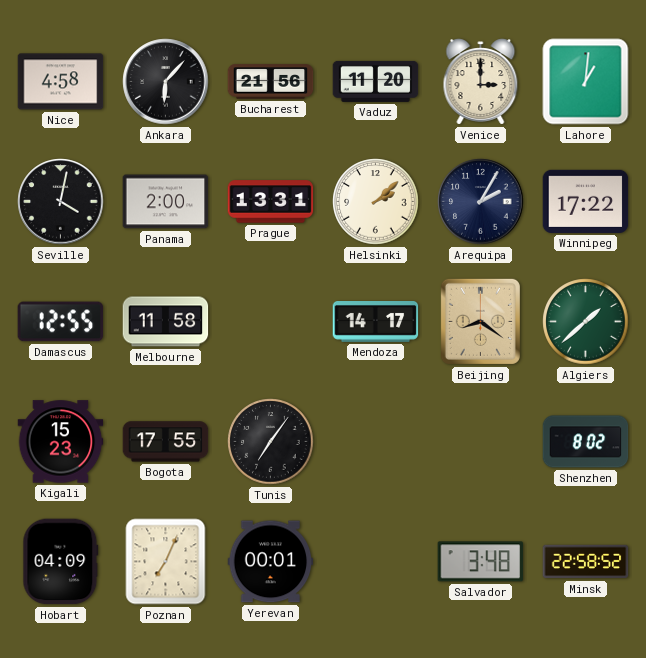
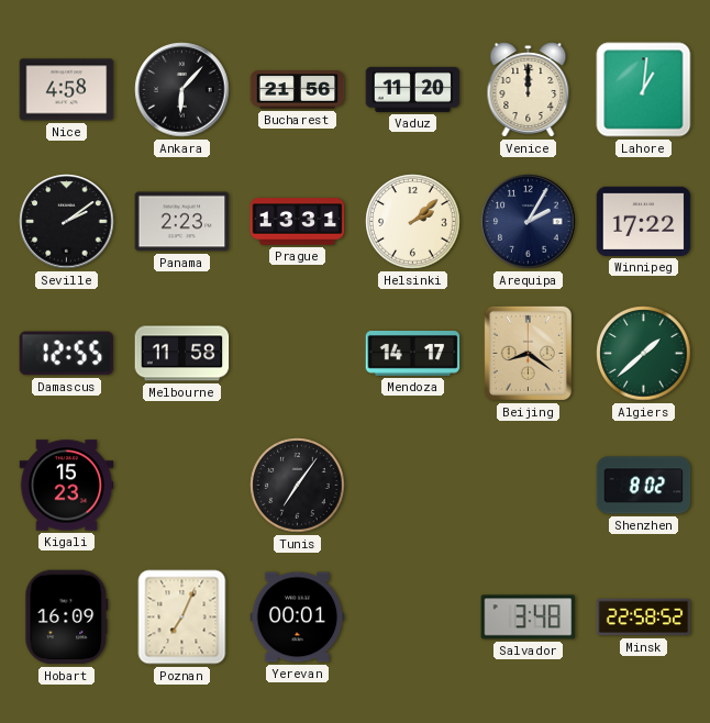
Venice: 3:00 -> 12:00
Seville: 4:02 -> 2:09
Panama: 2:00 -> 2:23
Bogota: 17:55 -> none
Hobart: 04:09 -> 16:09
